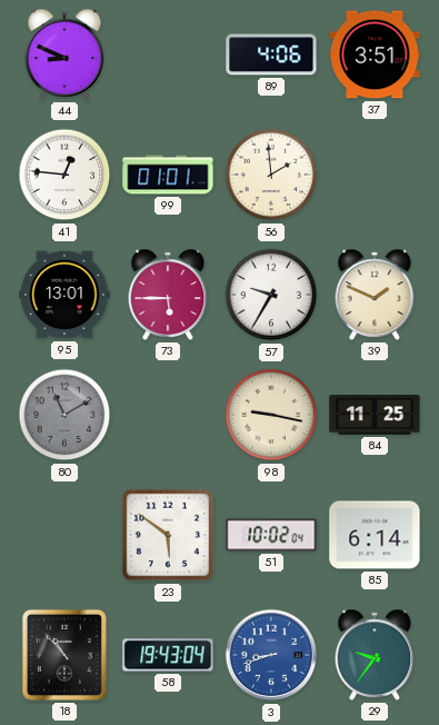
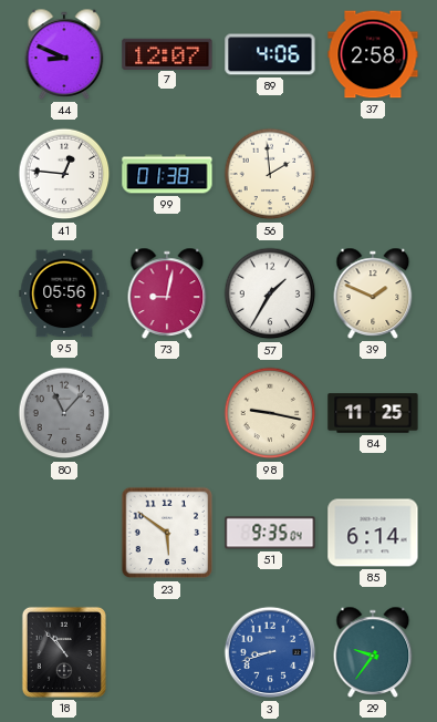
7: none -> 12:07
37: 3:51 -> 2:58
99: 01:01 -> 01:38
95: 13:01 -> 05:56
73: 5:45 -> 9:02
57: 9:35 -> 1:35
80: 11:10 -> 11:07
51: 10:02 -> 9:35
58: 19:43 -> none
